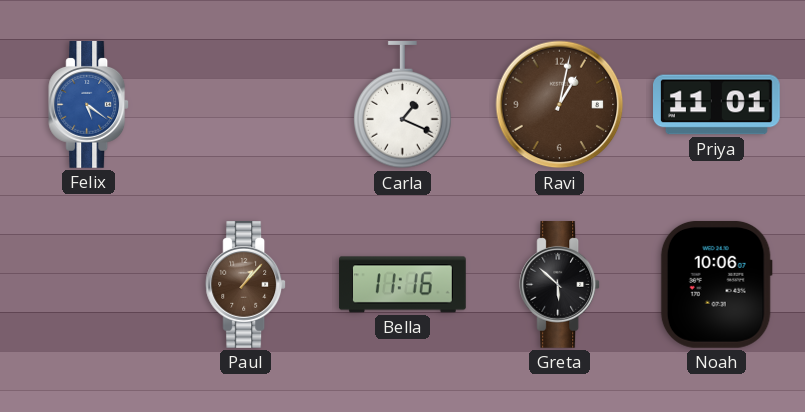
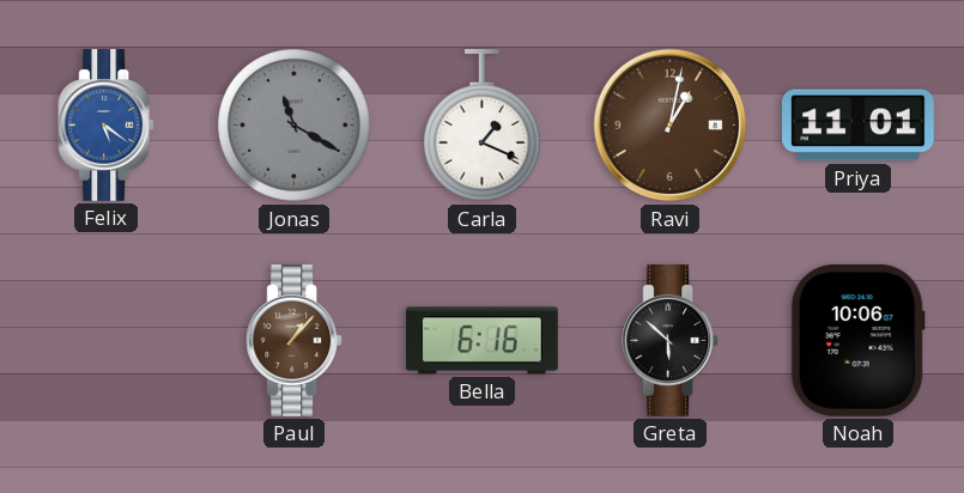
Jonas: none -> 11:20
Bella: 11:16 -> 6:16
